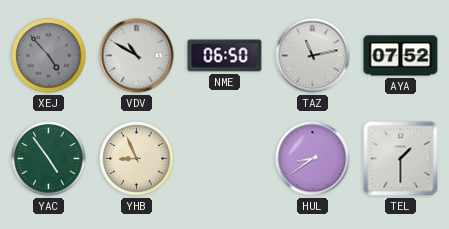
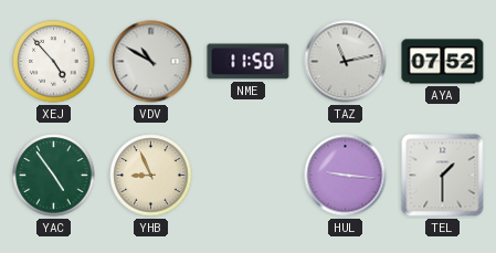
XEJ dial: grey -> white
NME: 06:50 -> 11:50
HUL: 8:39 -> 9:16
